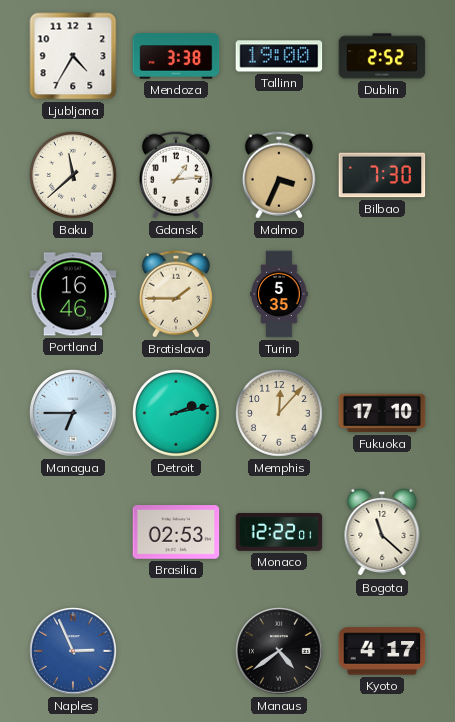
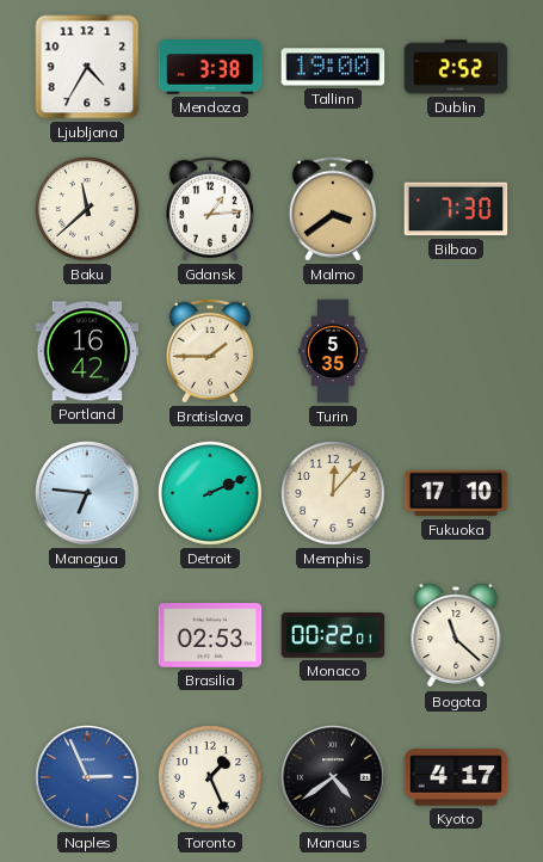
Malmo: 3:34 -> 3:39
Portland: 16:46 -> 16:42
Managua: 6:45 -> 6:46
Detroit: 2:13 -> 2:11
Monaco: 12:22 -> 00:22
Toronto: none -> 1:26
